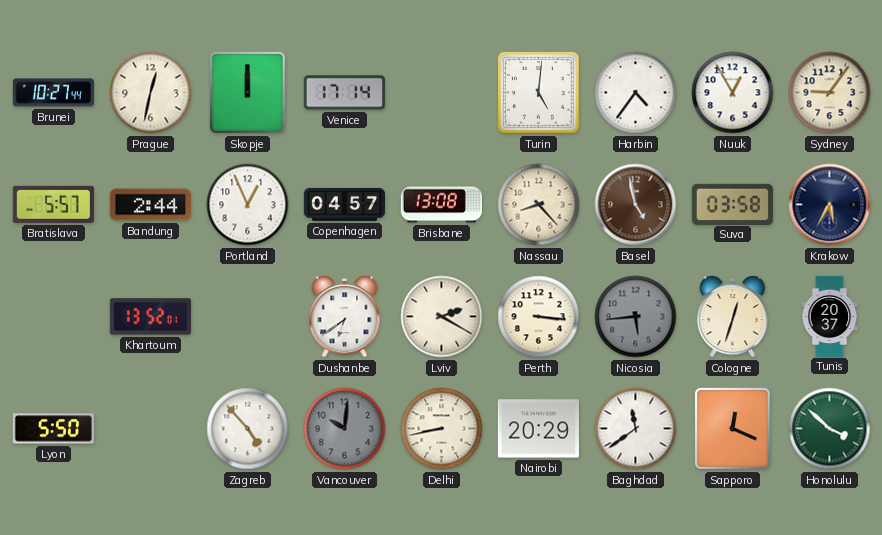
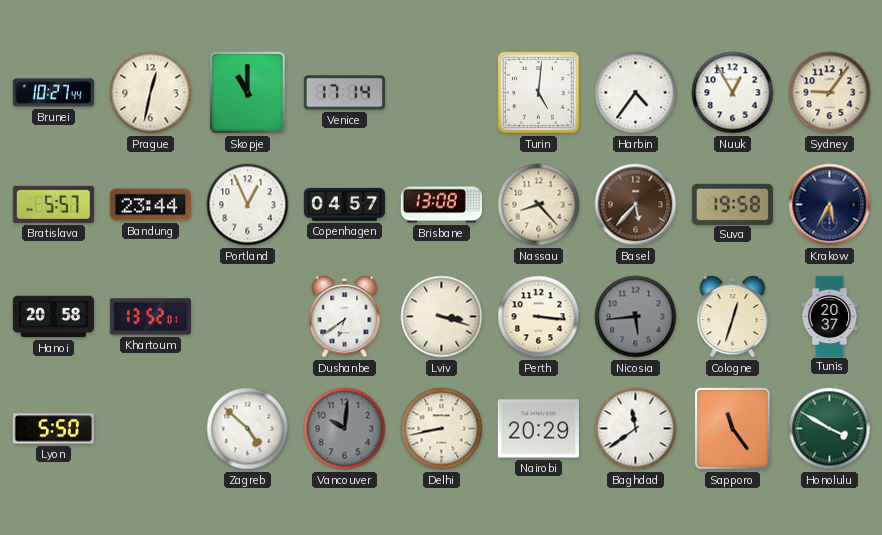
Skopje: 12:00 -> 11:00
Bandung: 2:44 -> 23:44
Basel: 4:58 -> 5:37
Suva: 03:58 -> 19:58
Hanoi: none -> 20:58
Lviv: 2:20 -> 3:18
Zagreb: 4:53 -> 4:52
Sapporo: 12:19 -> 11:24
Honolulu: 3:52 -> 3:50
